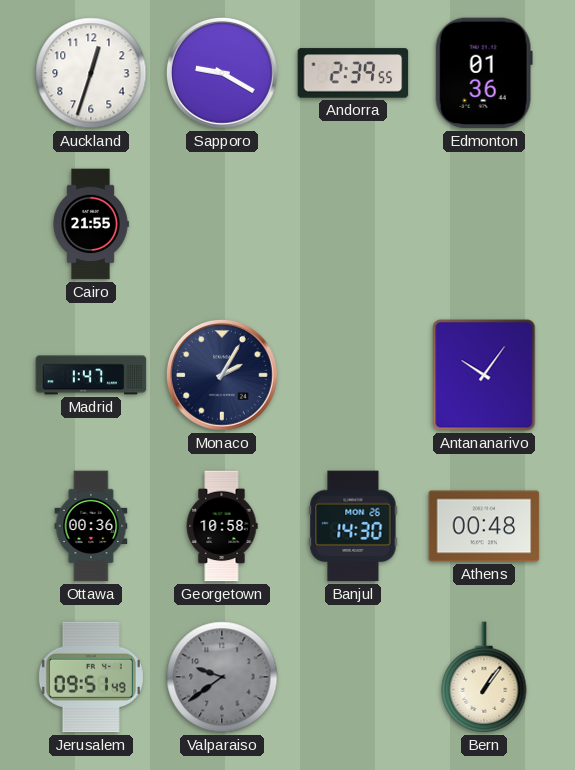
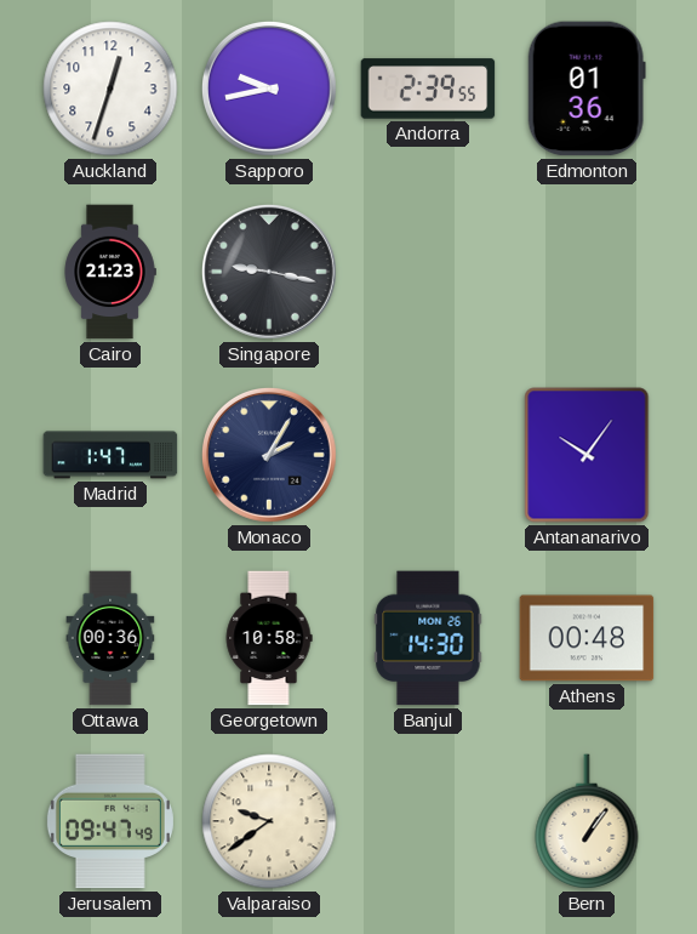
Sapporo: 9:20 -> 9:43
Cairo: 21:55 -> 21:23
Singapore: none -> 9:17
Jerusalem: 09:51 -> 09:47
Valparaiso dial: grey -> cream
